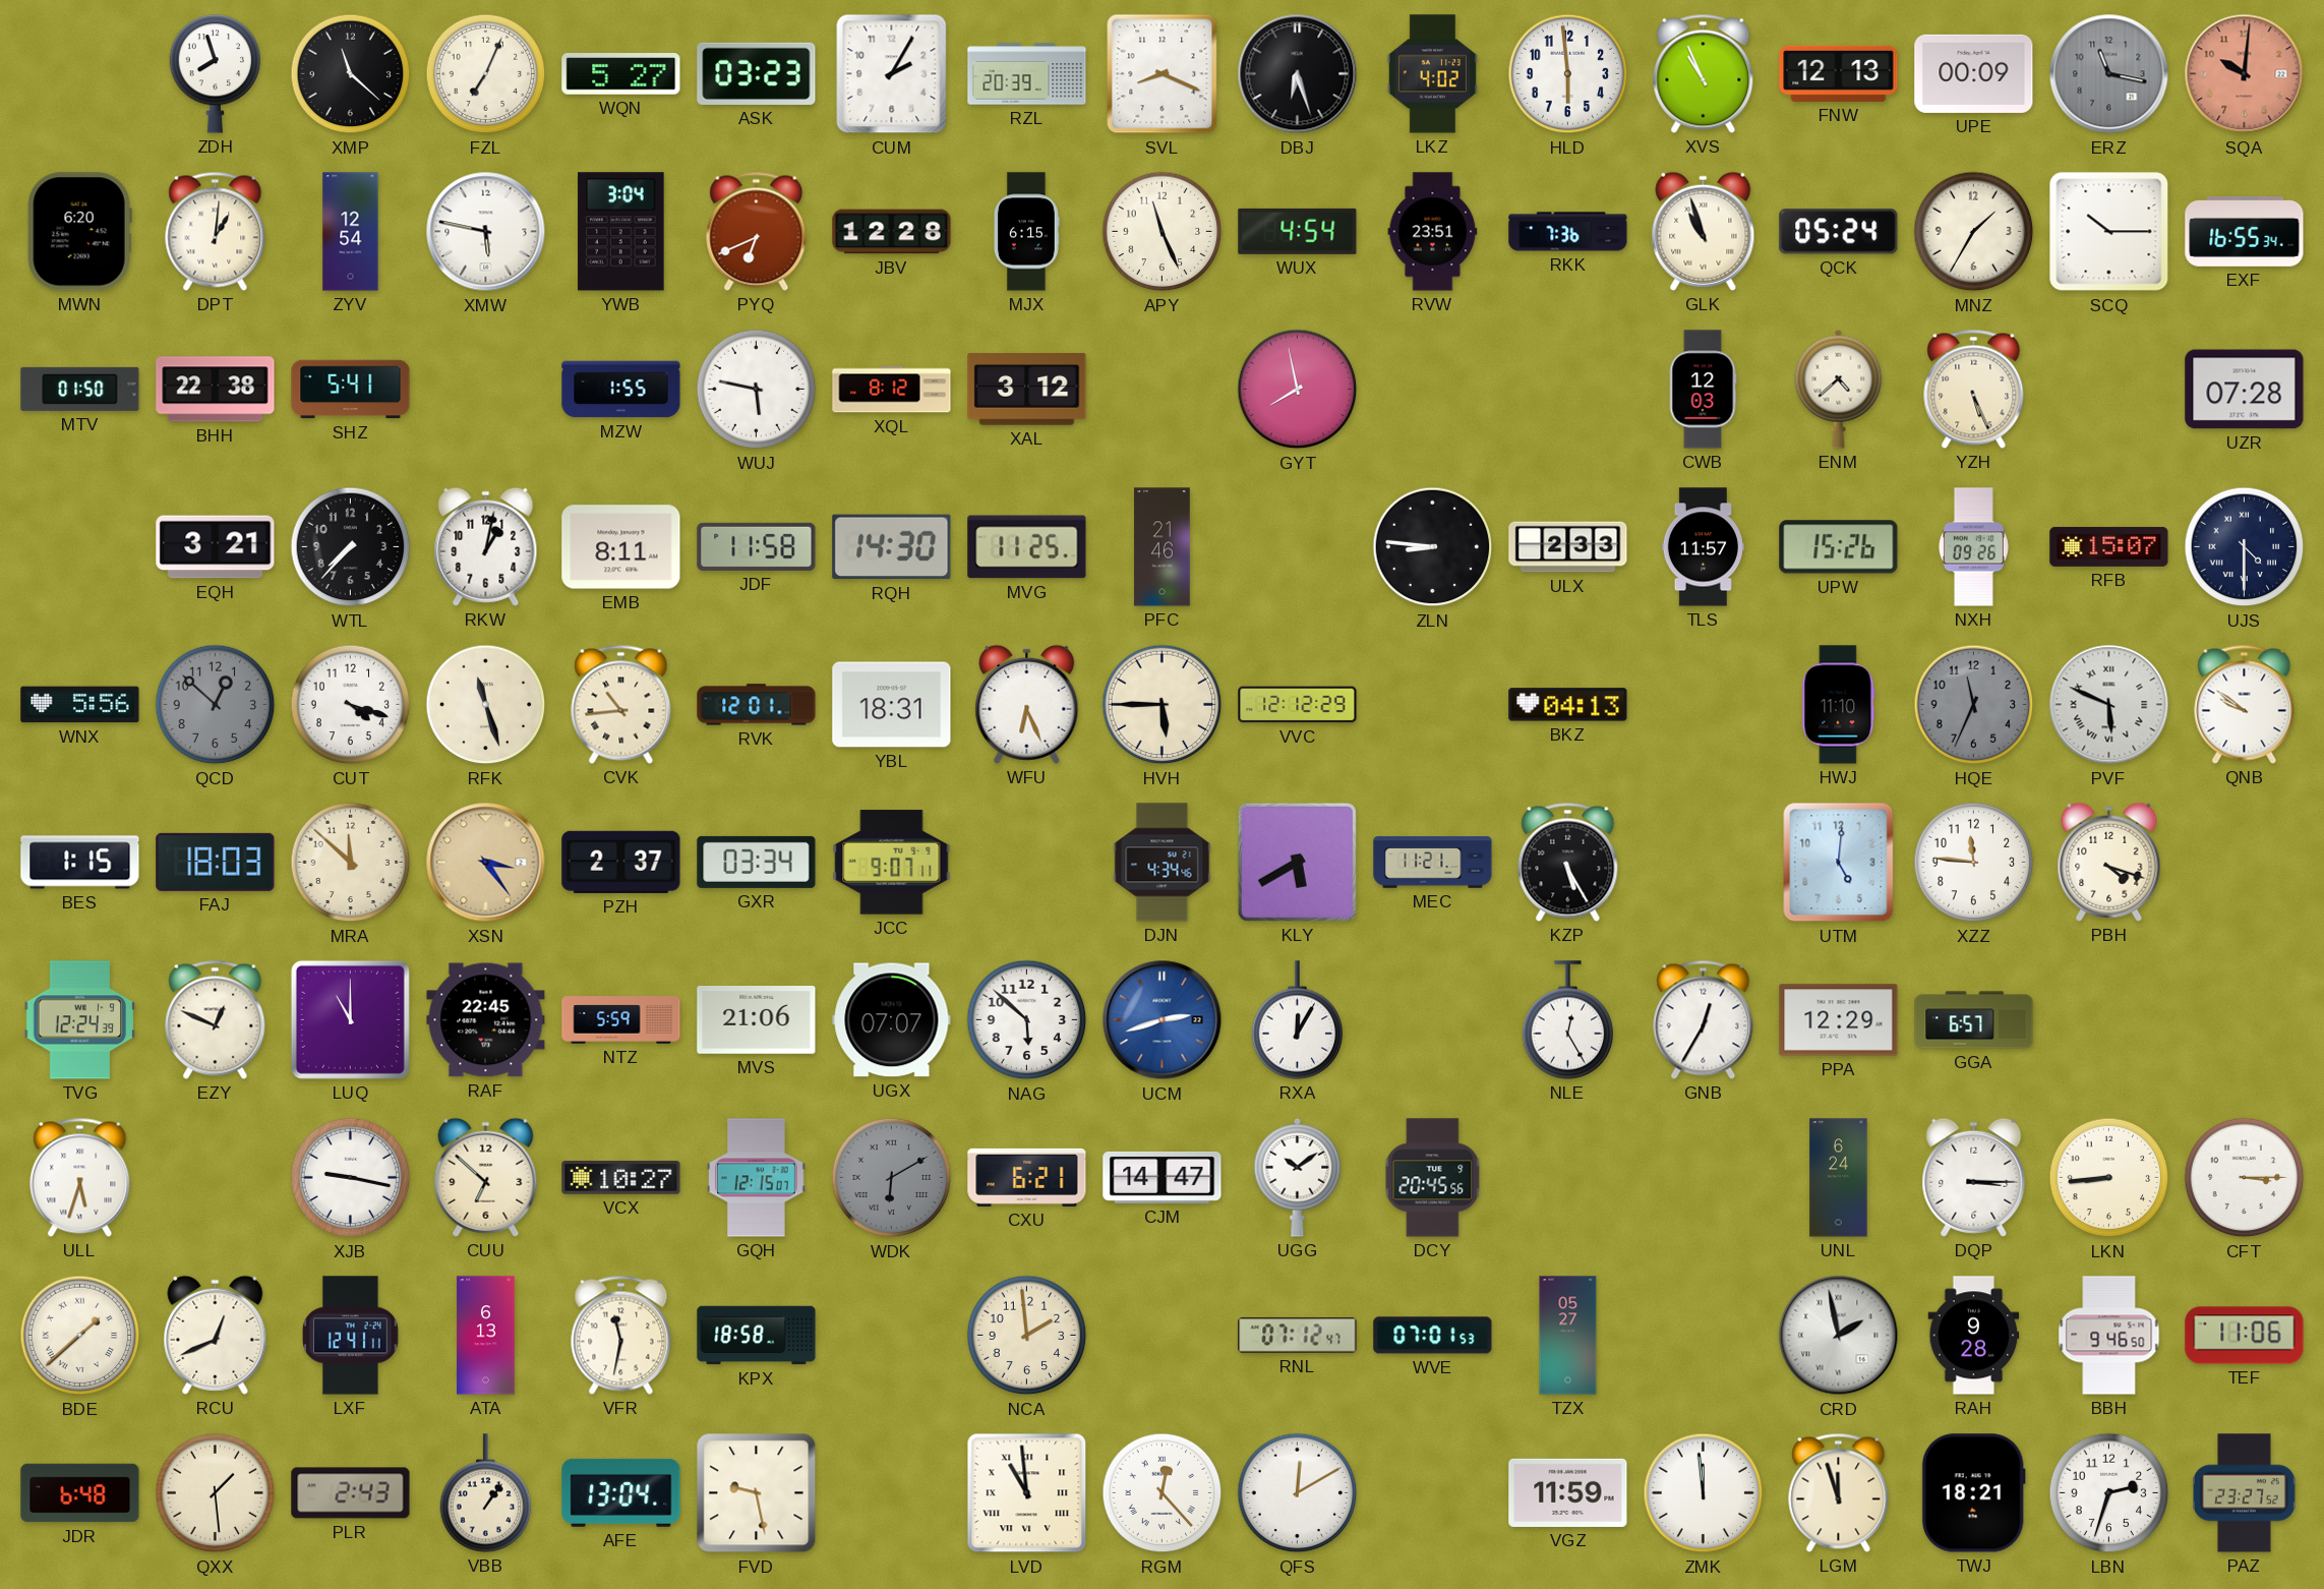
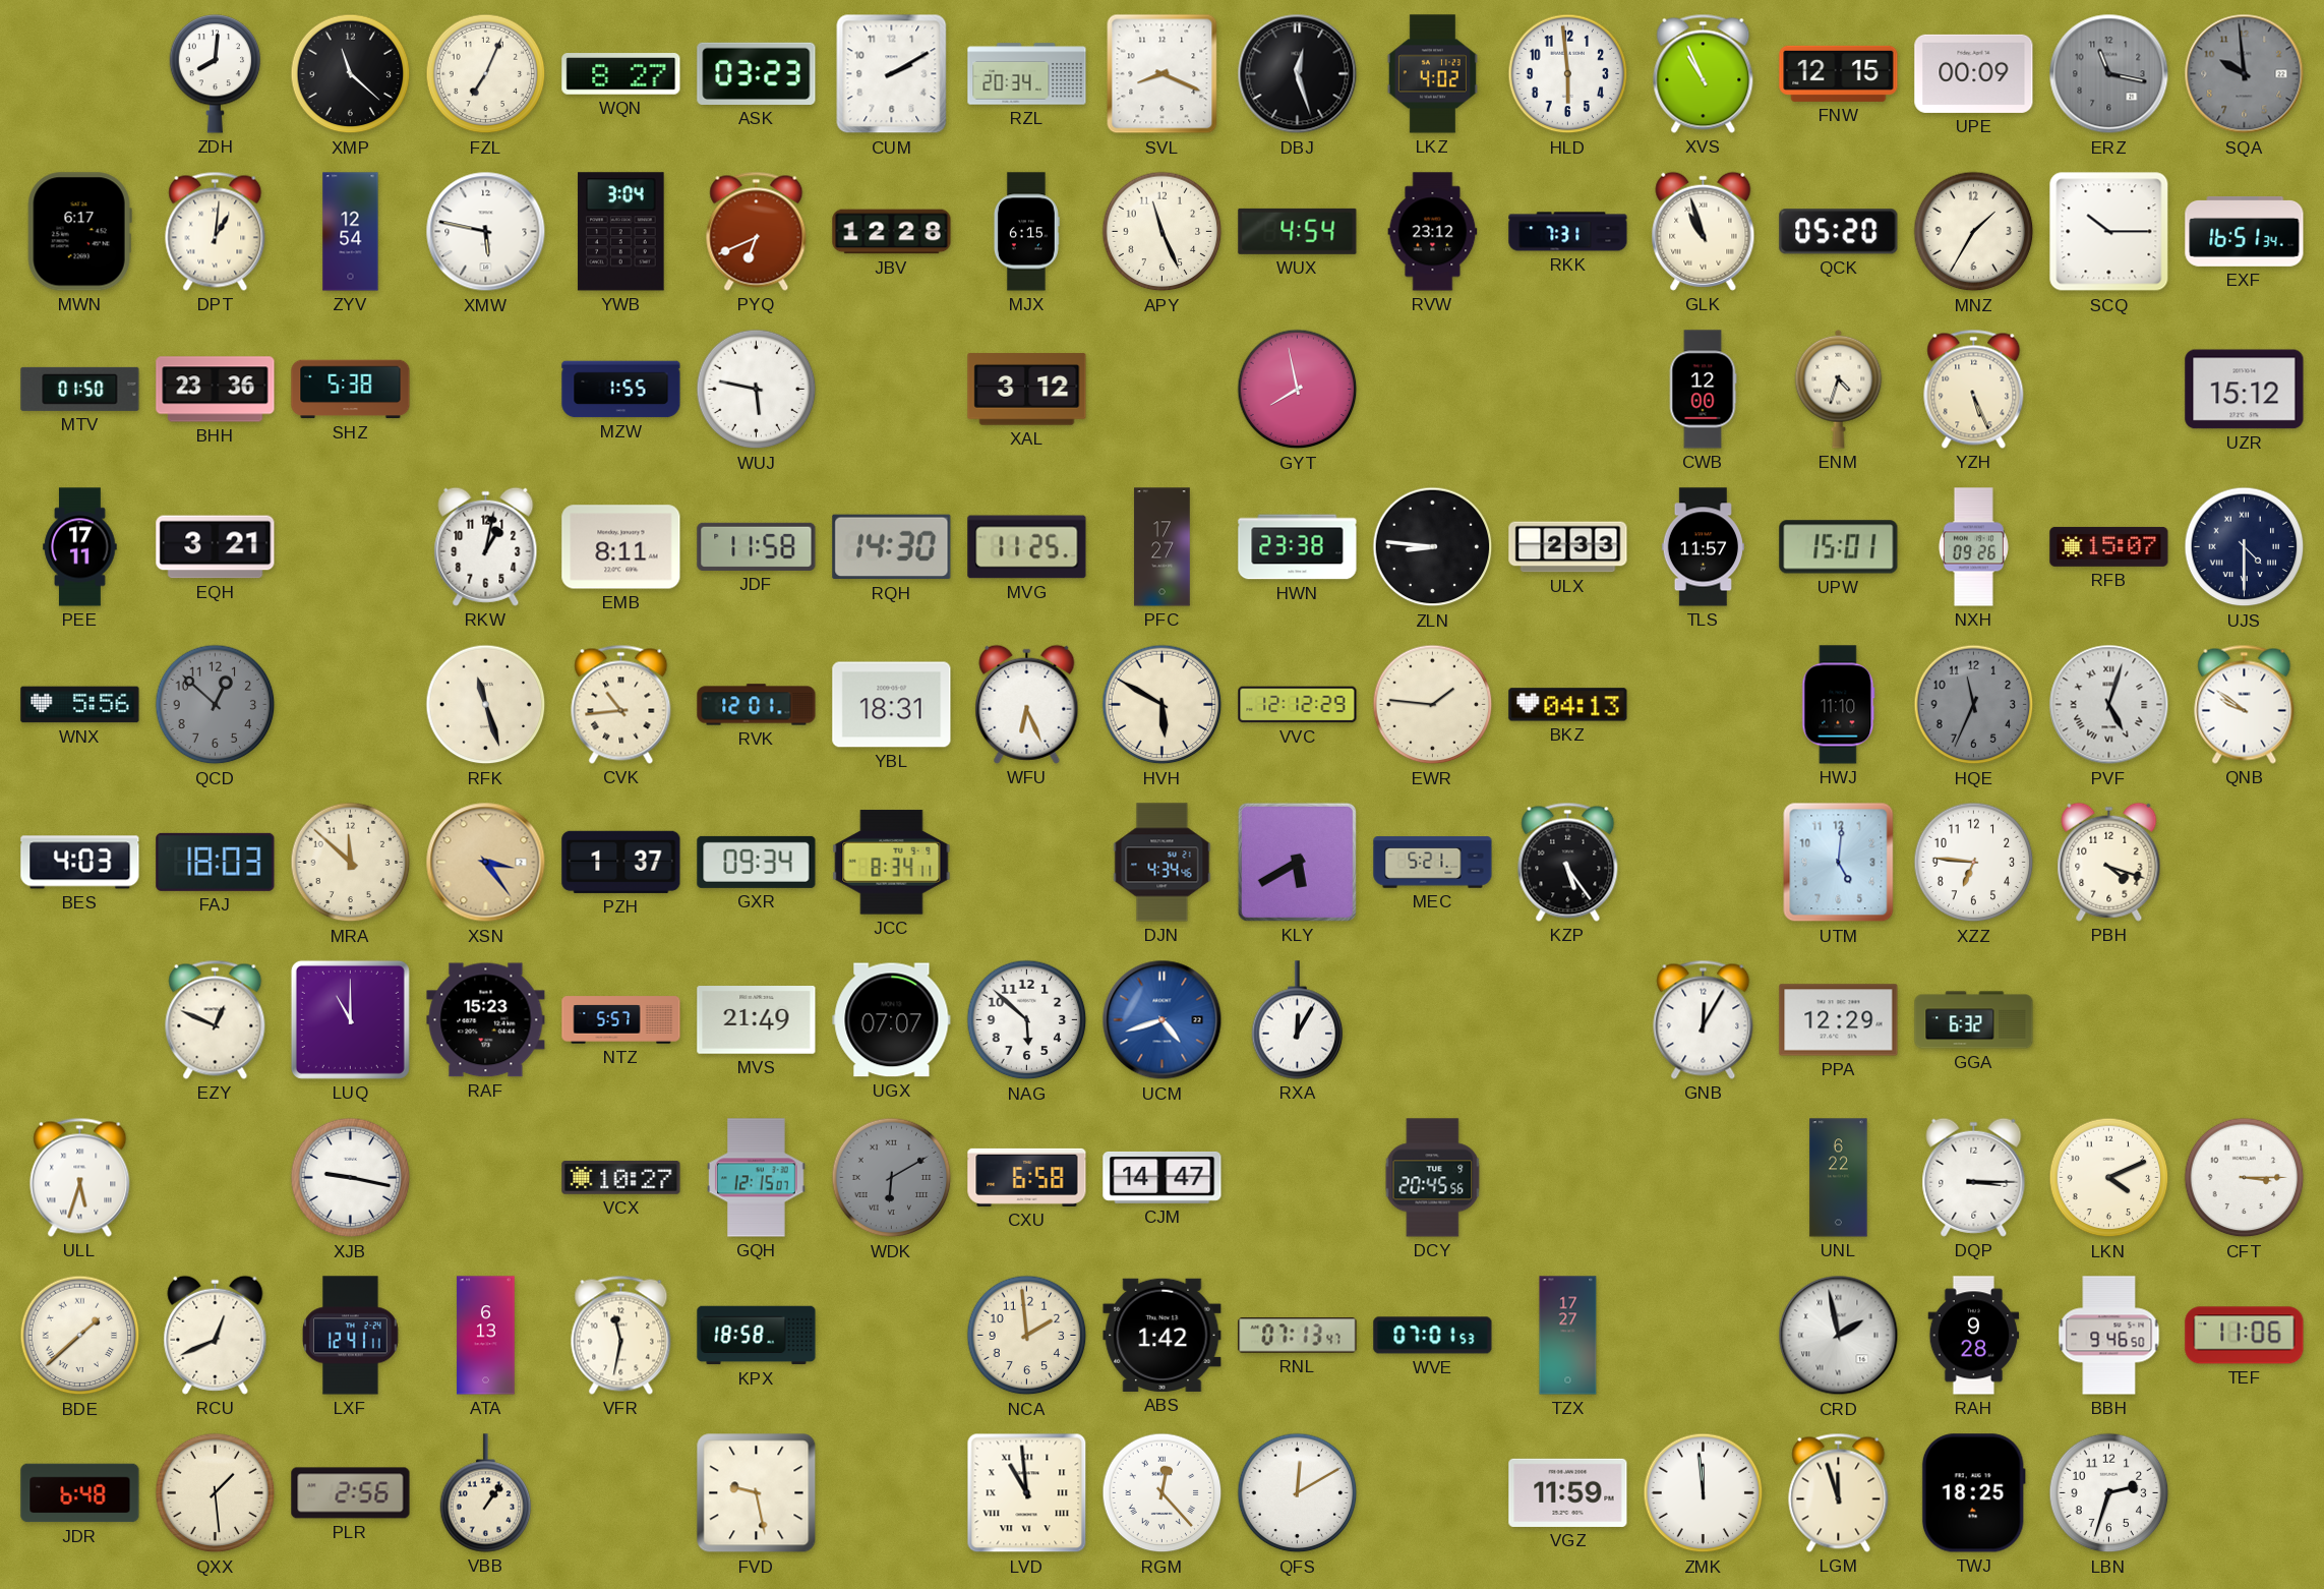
ZDH: 7:57 -> 8:01
WQN: 5:27 -> 8:27
CUM: 2:05 -> 2:10
RZL: 20:39 -> 20:34
DBJ: 6:27 -> 12:27
FNW: 12:13 -> 12:15
SQA: 10:01 -> 9:59
SQA dial: salmon -> grey
MWN: 6:20 -> 6:17
RVW: 23:51 -> 23:12
RKK: 7:36 -> 7:31
QCK: 05:24 -> 05:20
EXF: 16:55 -> 16:51
BHH: 22:38 -> 23:36
SHZ: 5:41 -> 5:38
XQL: 8:12 -> none
CWB: 12:03 -> 12:00
ENM: 4:38 -> 4:33
UZR: 07:28 -> 15:12
PEE: none -> 17:11
WTL: 7:37 -> none
PFC: 21:46 -> 17:27
HWN: none -> 23:38
UPW: 15:26 -> 15:01
CUT: 4:18 -> none
HVH: 5:45 -> 5:50
EWR: none -> 1:46
PVF: 5:49 -> 5:03
BES: 1:15 -> 4:03
PZH: 2:37 -> 1:37
GXR: 03:34 -> 09:34
JCC: 9:07 -> 8:34
MEC: 11:21 -> 5:21
KZP: 5:25 -> 5:24
XZZ: 11:46 -> 6:46
TVG: 12:24 -> none
RAF: 22:45 -> 15:23
NTZ: 5:59 -> 5:57
MVS: 21:06 -> 21:49
UCM: 2:42 -> 4:42
NLE: 12:25 -> none
GNB: 12:35 -> 12:05
GGA: 6:57 -> 6:32
CUU: 6:52 -> none
CXU: 6:21 -> 6:58
UGG: 10:09 -> none
UNL: 6:24 -> 6:22
LKN: 8:44 -> 4:11
ABS: none -> 1:42
RNL: 07:12 -> 07:13
TZX: 05:27 -> 17:27
PLR: 2:43 -> 2:56
AFE: 13:04 -> none
TWJ: 18:21 -> 18:25
PAZ: 23:27 -> none
